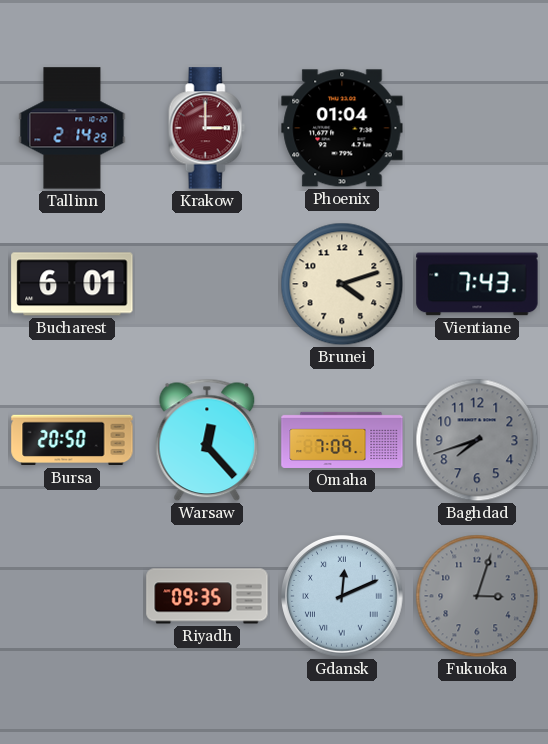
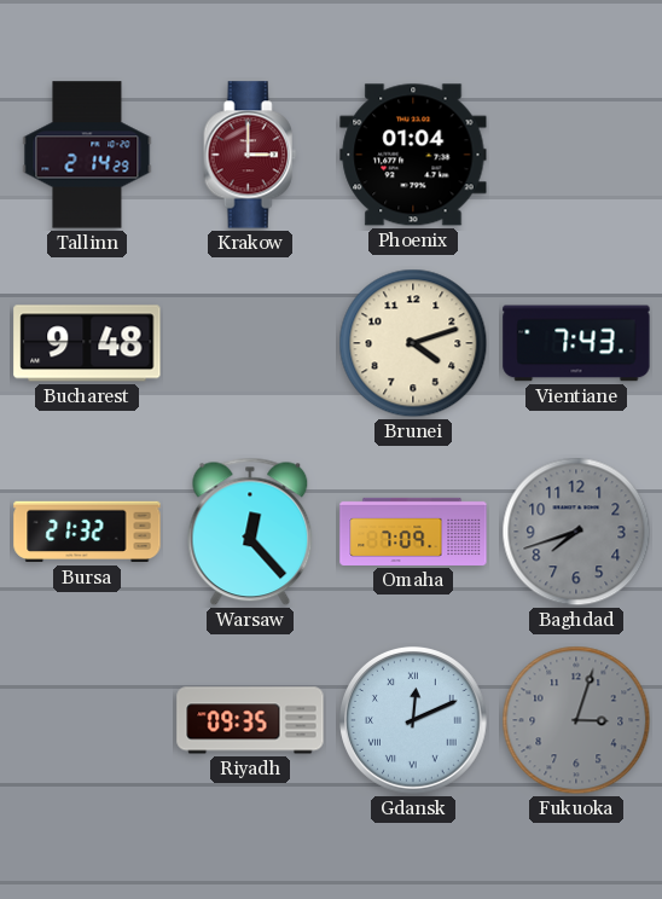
Bucharest: 6:01 -> 9:48
Bursa: 20:50 -> 21:32
